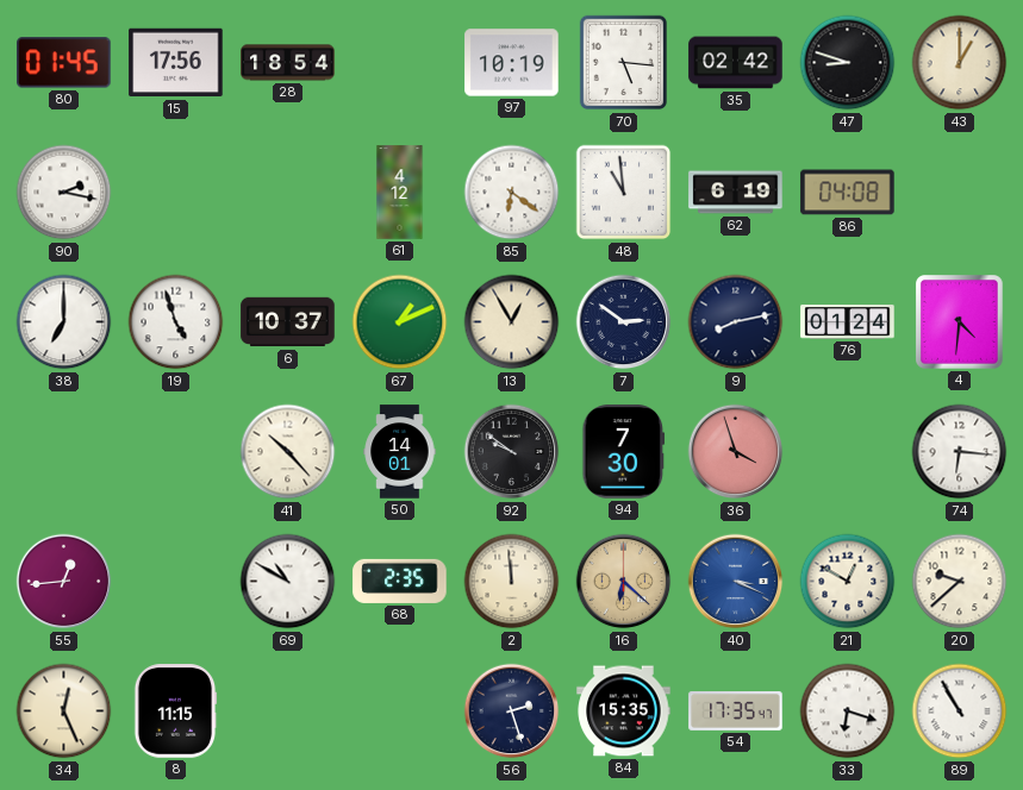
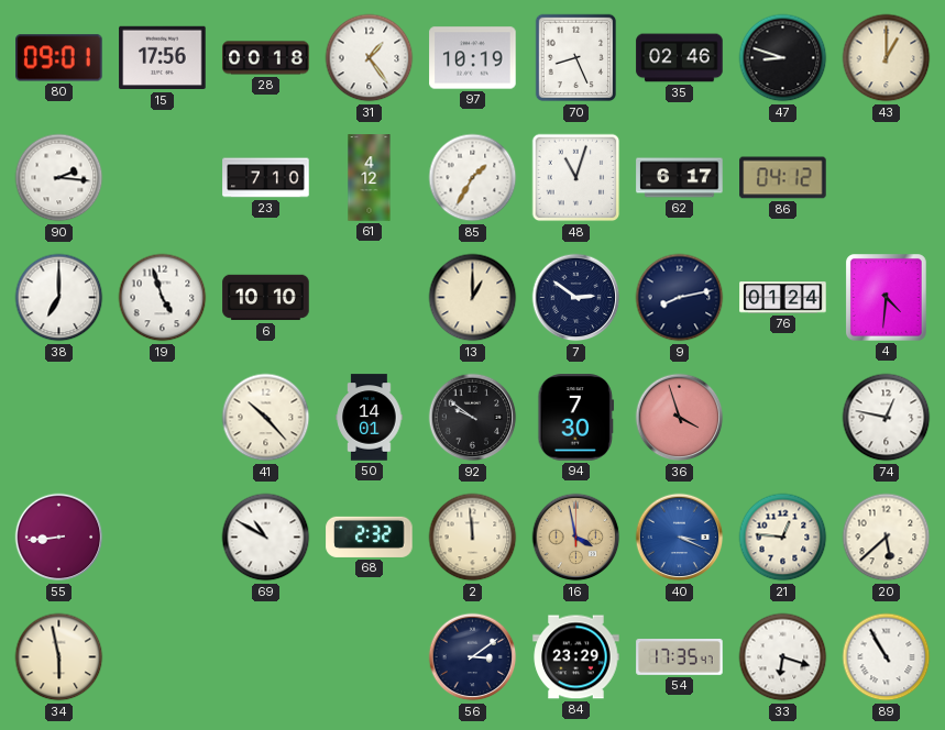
80: 01:45 -> 09:01
28: 18:54 -> 00:18
31: none -> 1:24
70: 5:16 -> 8:26
35: 02:42 -> 02:46
90: 2:17 -> 2:16
23: none -> 7:10
85: 6:21 -> 1:35
48: 10:59 -> 11:03
62: 6:19 -> 6:17
86: 04:08 -> 04:12
6: 10:37 -> 10:10
67: 1:11 -> none
13: 12:55 -> 1:00
74: 6:16 -> 12:47
55: 12:44 -> 8:44
68: 2:35 -> 2:32
16: 6:22 -> 3:58
21: 12:50 -> 12:46
20: 9:38 -> 5:38
34: 12:26 -> 5:58
8: 11:15 -> none
56: 2:27 -> 3:09
84: 15:35 -> 23:29
